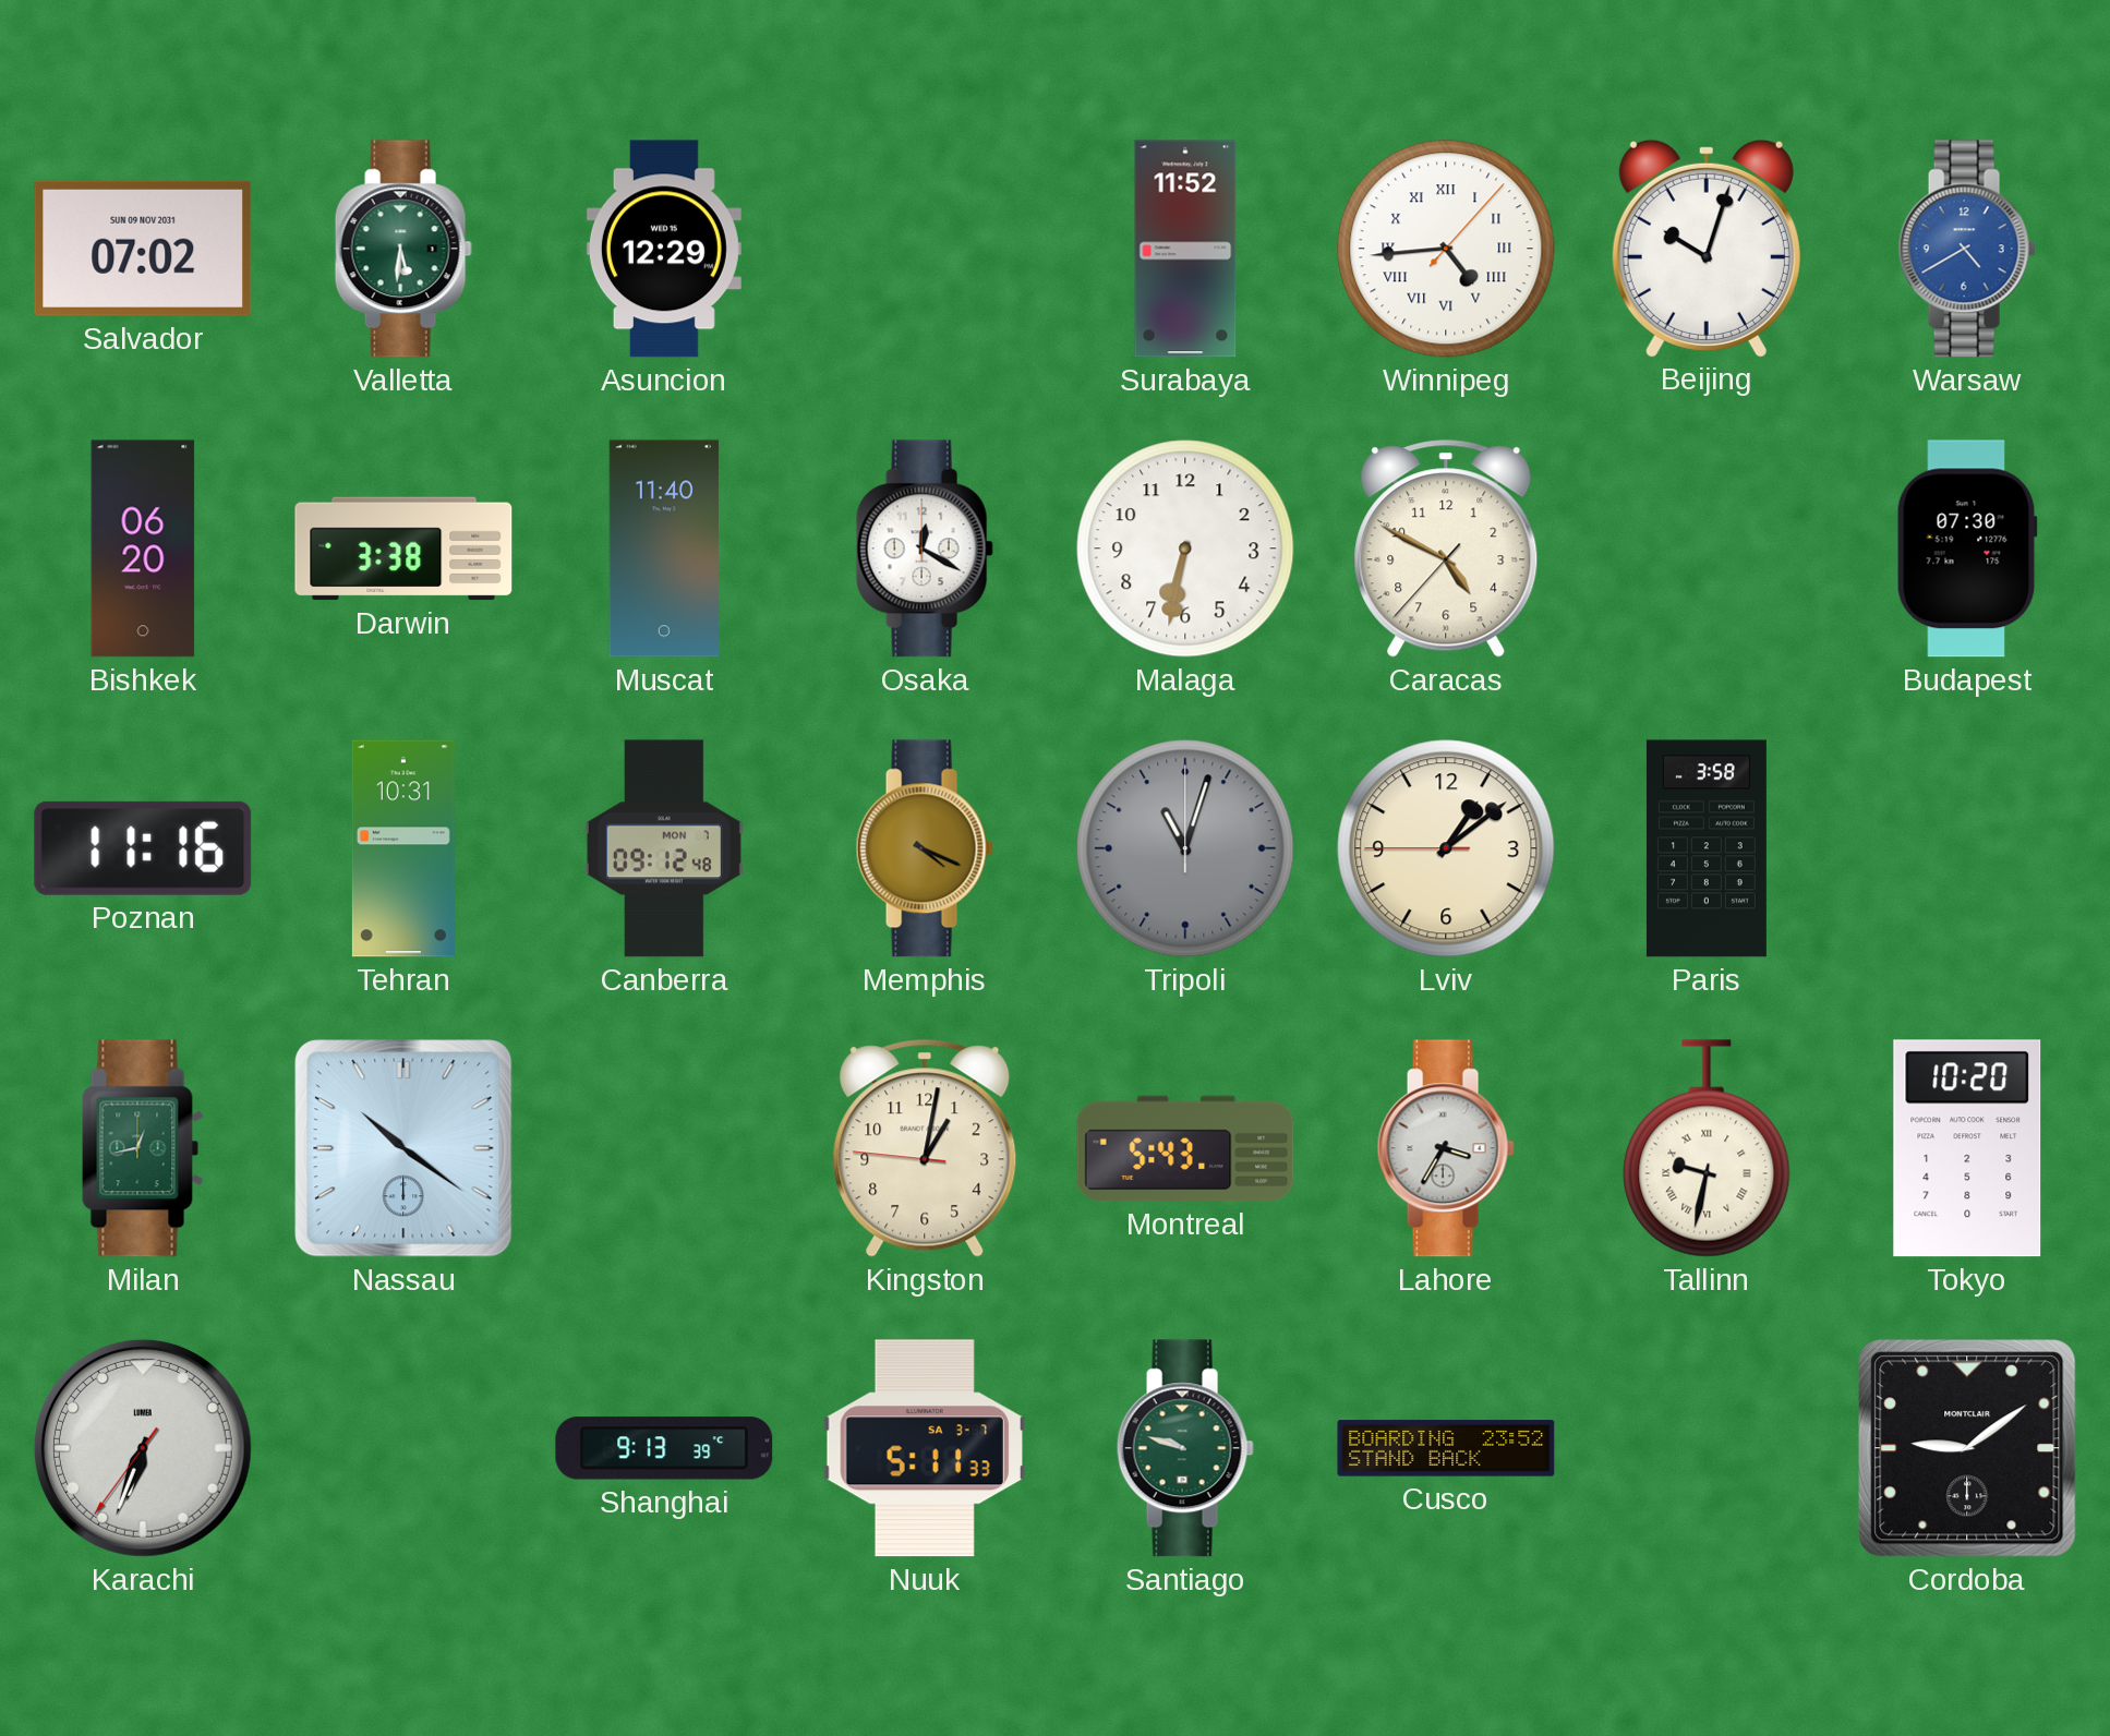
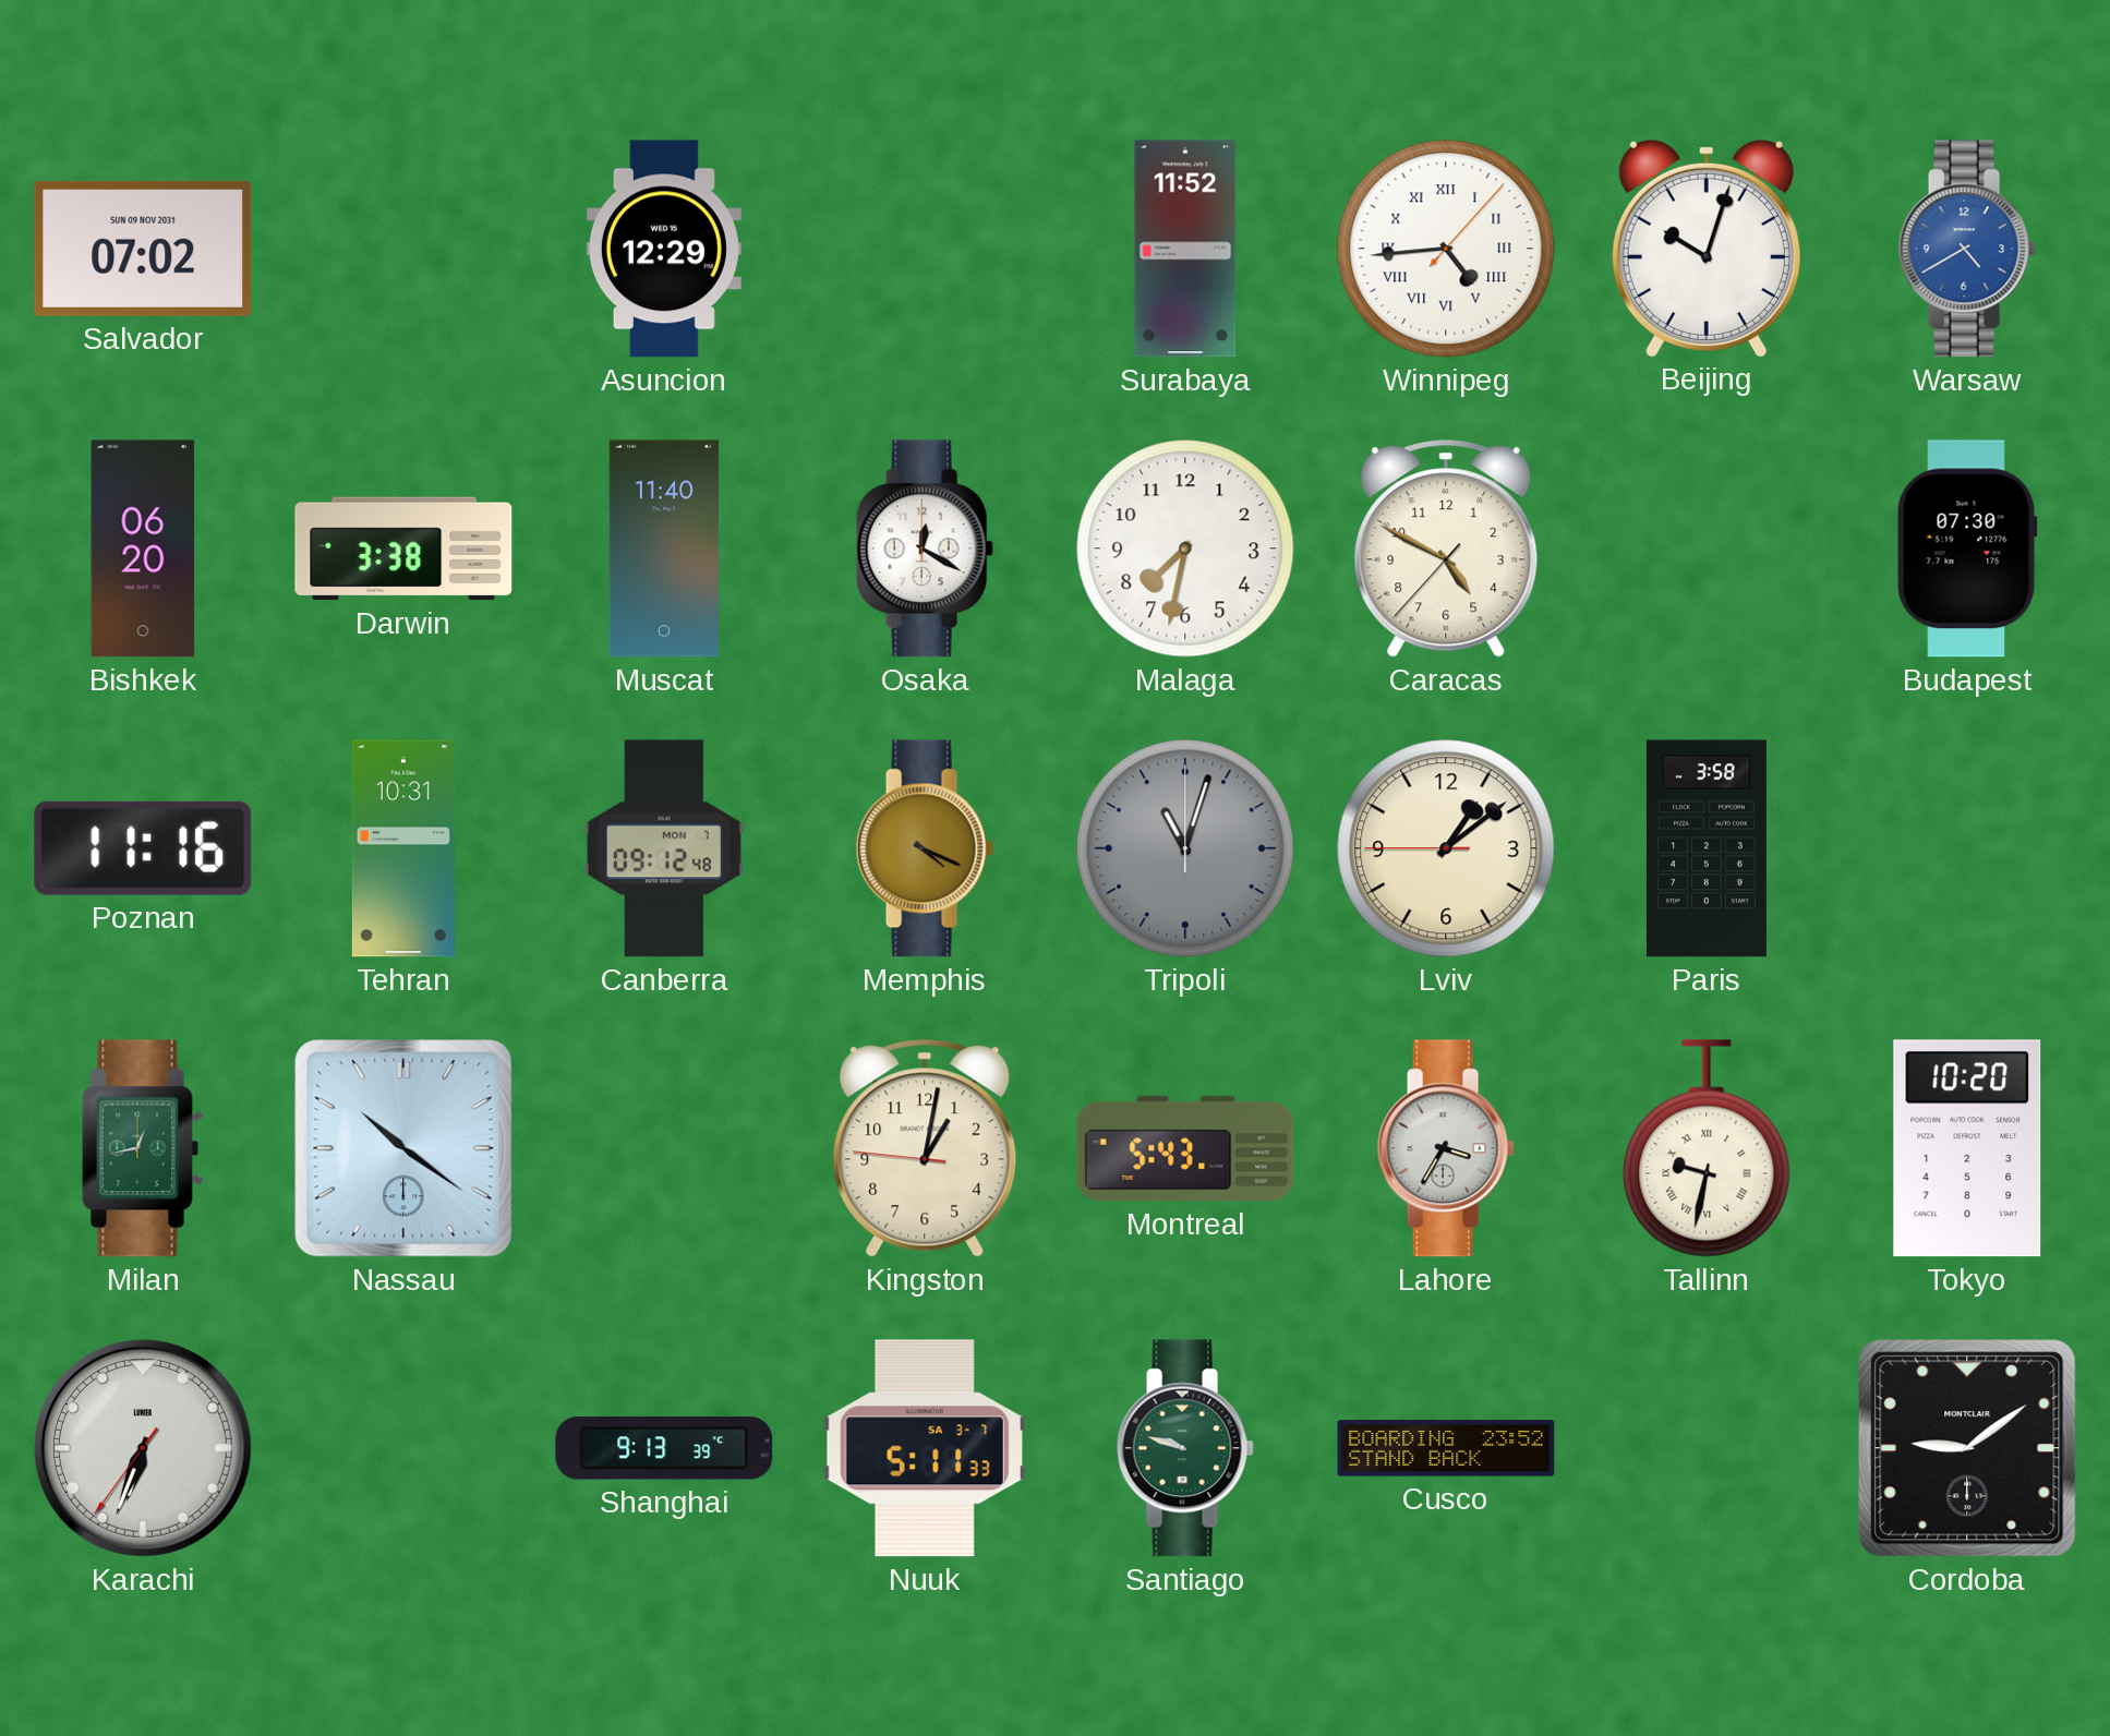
Valletta: 5:31 -> none
Malaga: 6:32 -> 7:32
